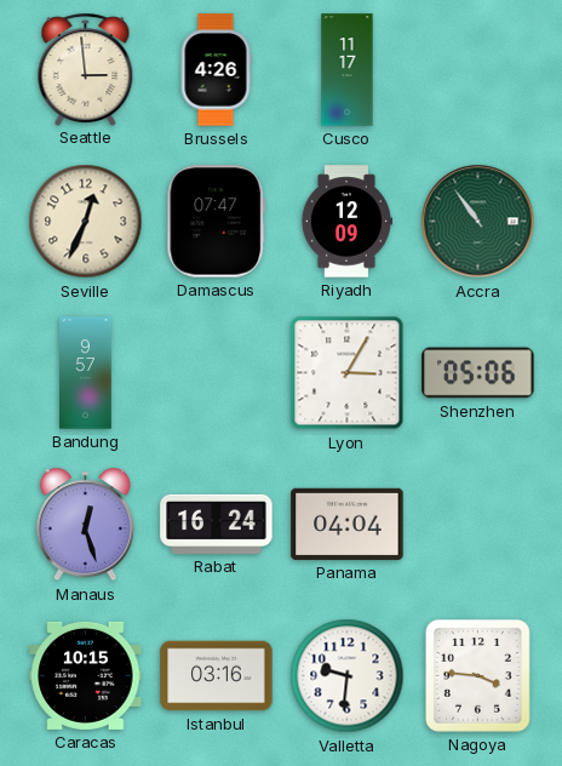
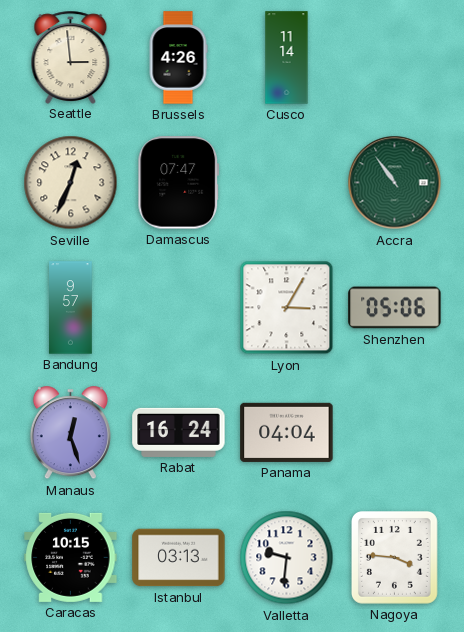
Cusco: 11:17 -> 11:14
Riyadh: 12:09 -> none
Istanbul: 03:16 -> 03:13
